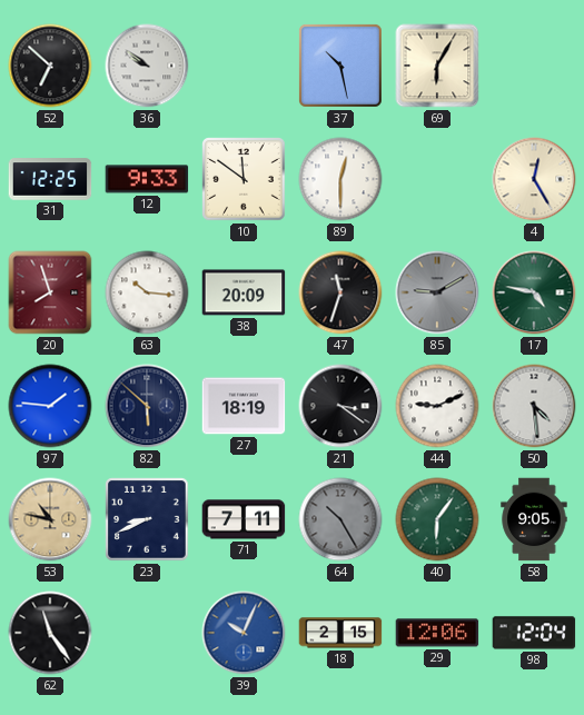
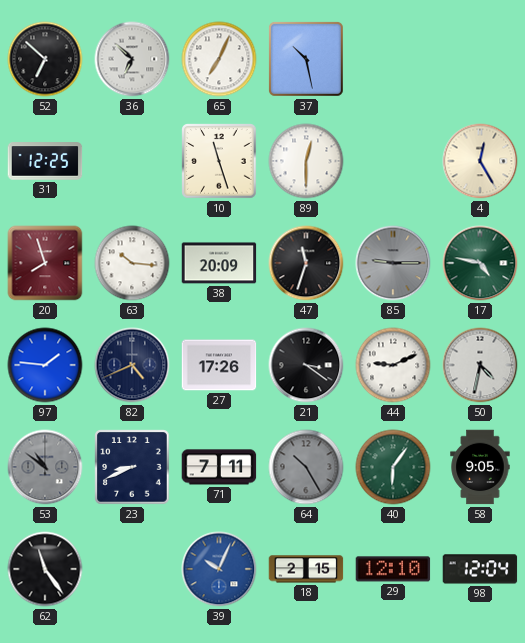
36: 9:51 -> 6:52
65: none -> 7:04
69: 6:05 -> none
12: 9:33 -> none
10: 11:51 -> 11:27
85: 9:10 -> 9:15
82: 5:52 -> 4:41
27: 18:19 -> 17:26
50: 4:29 -> 4:32
53: 10:47 -> 10:51
53 dial: champagne -> grey
29: 12:06 -> 12:10
